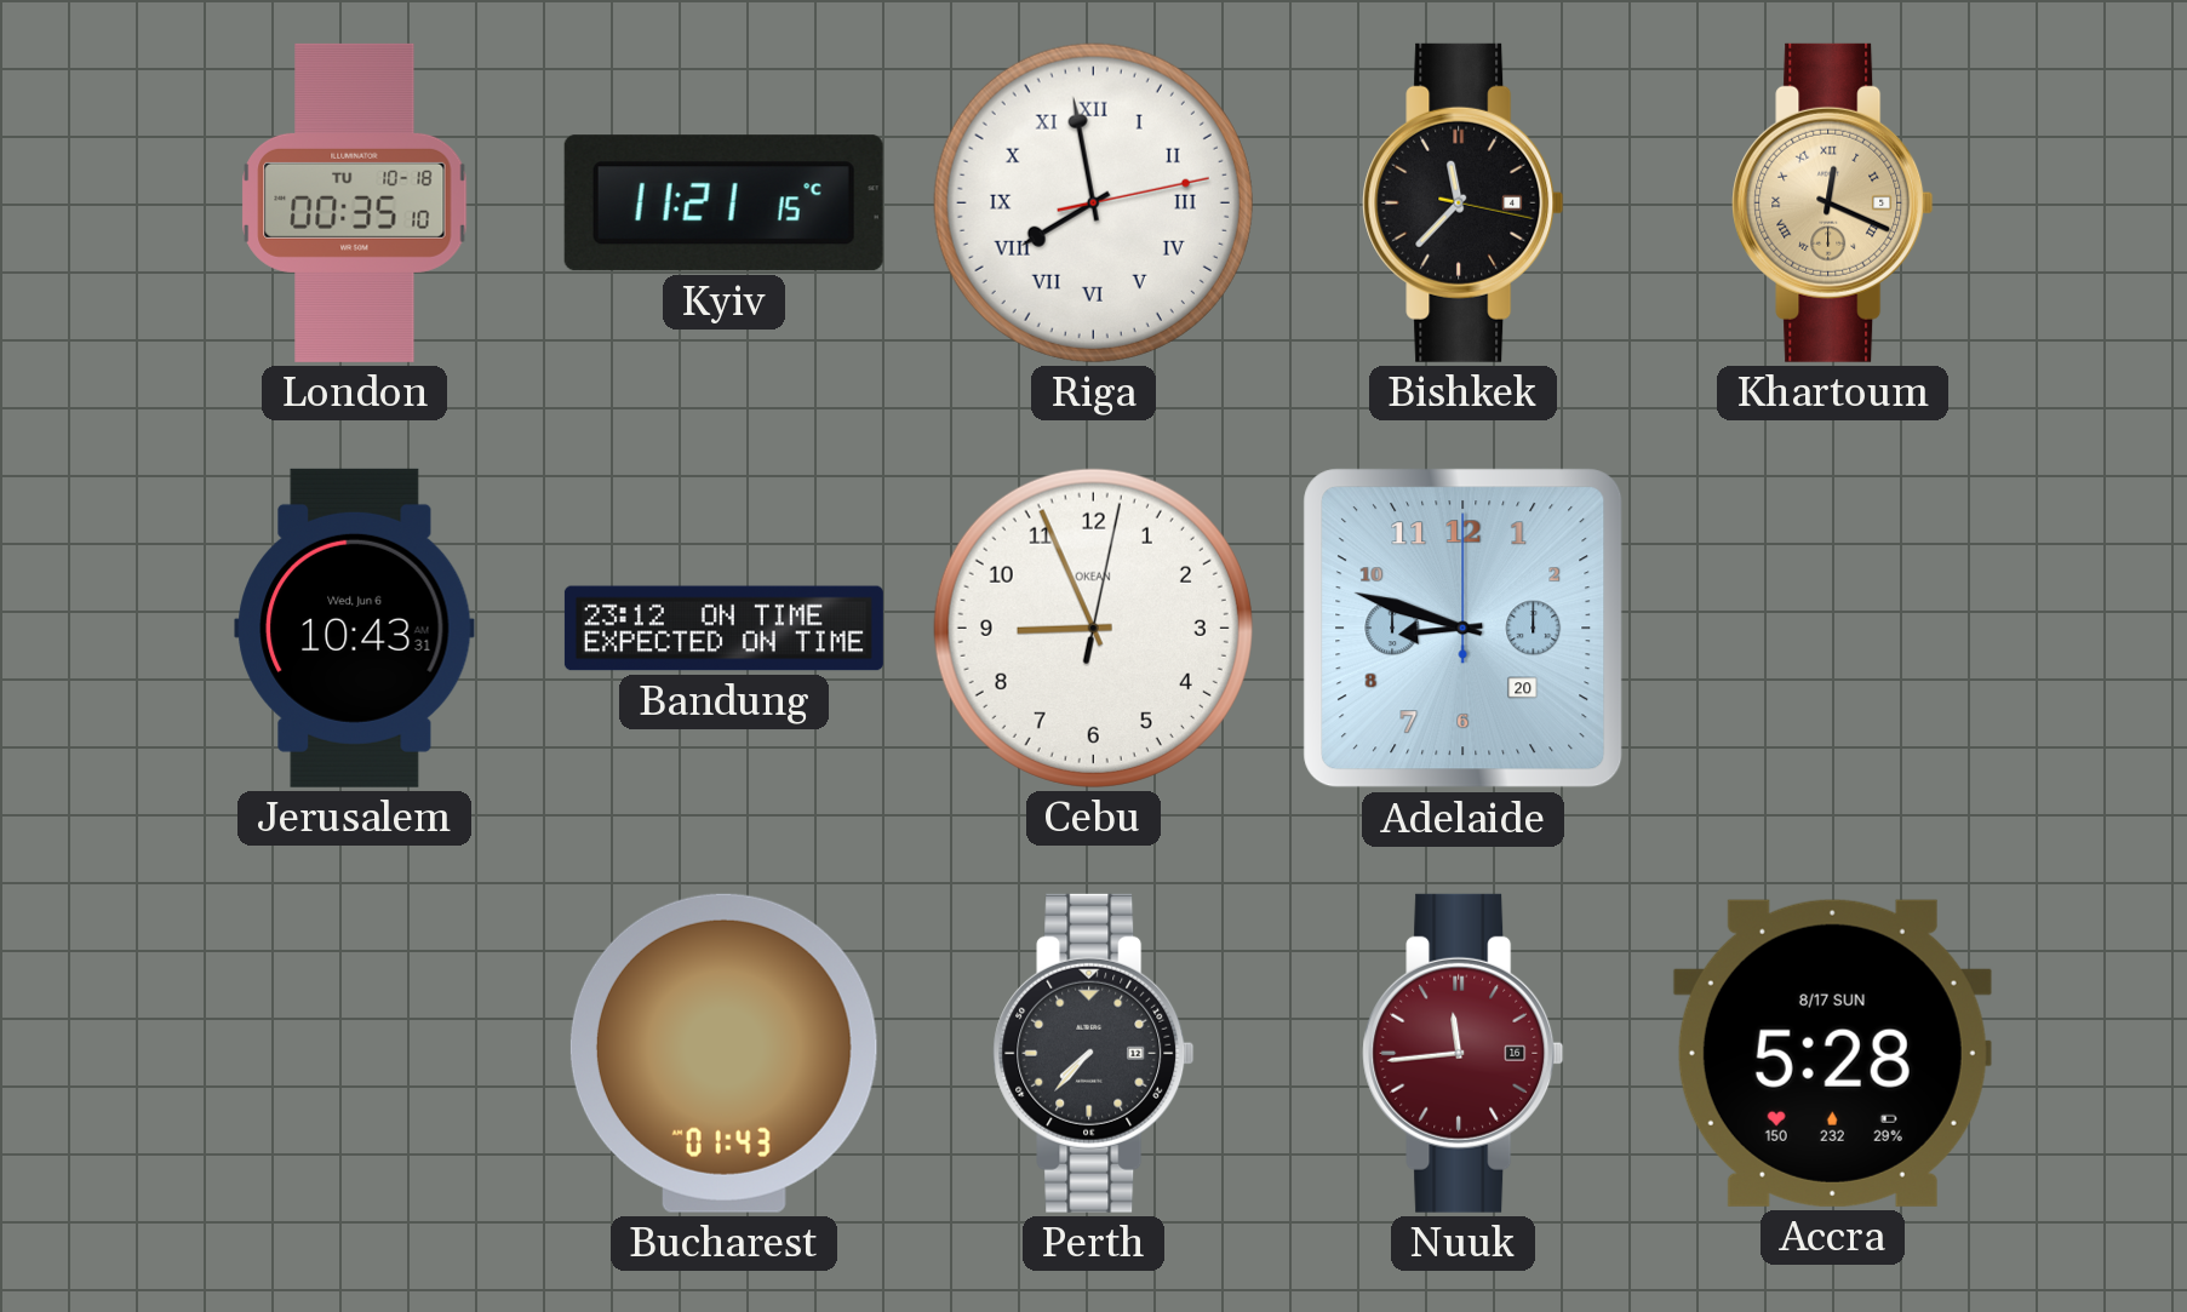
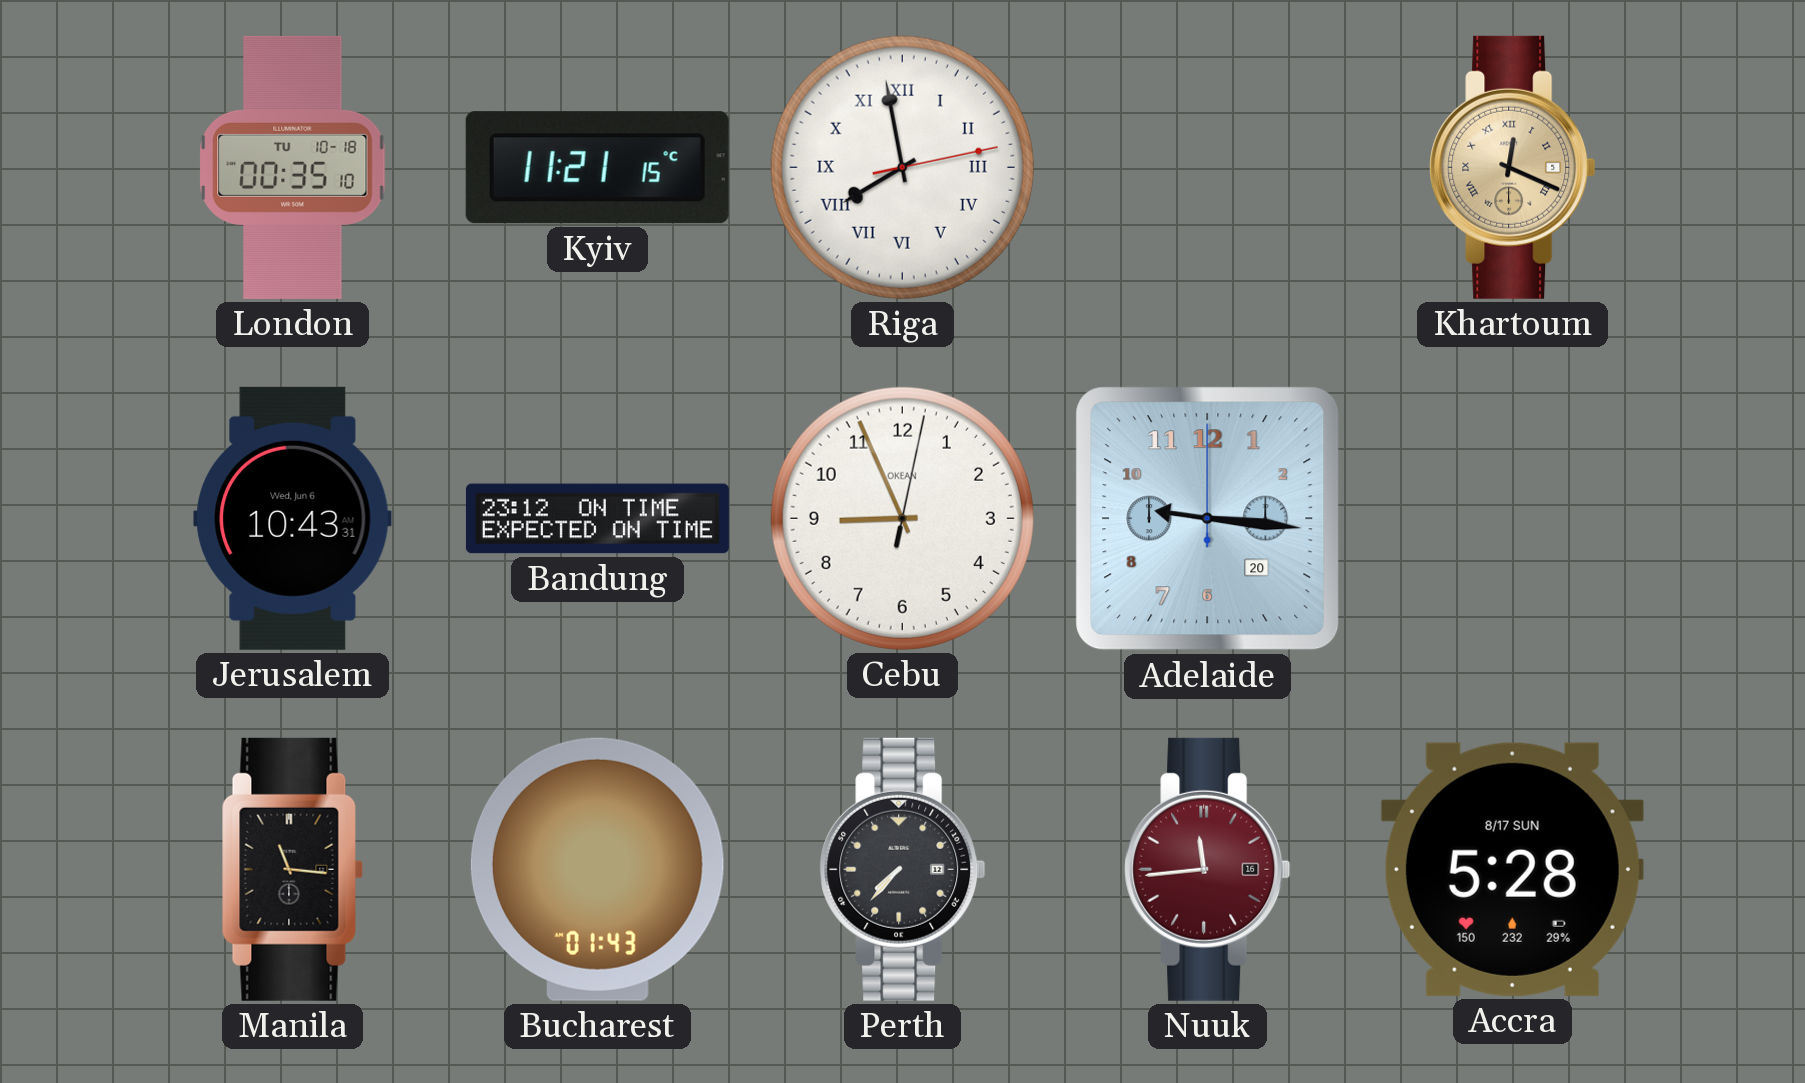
Bishkek: 11:37 -> none
Adelaide: 8:48 -> 9:16
Manila: none -> 11:16
